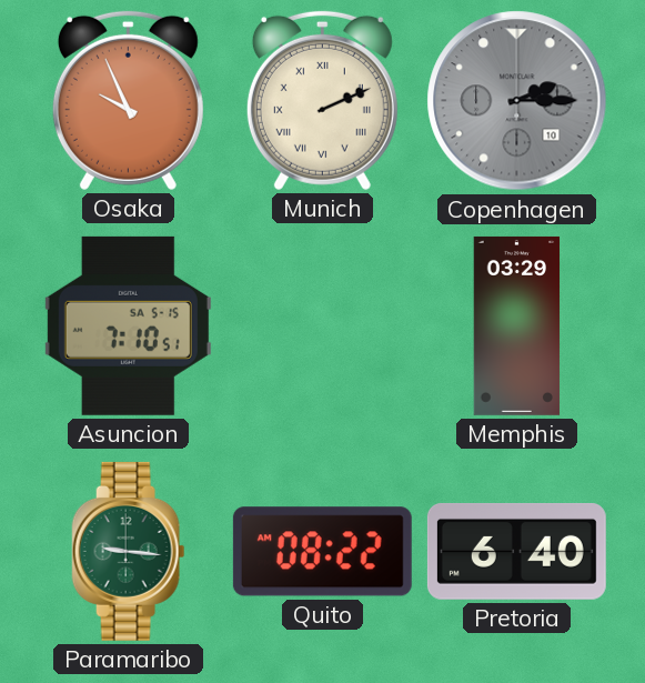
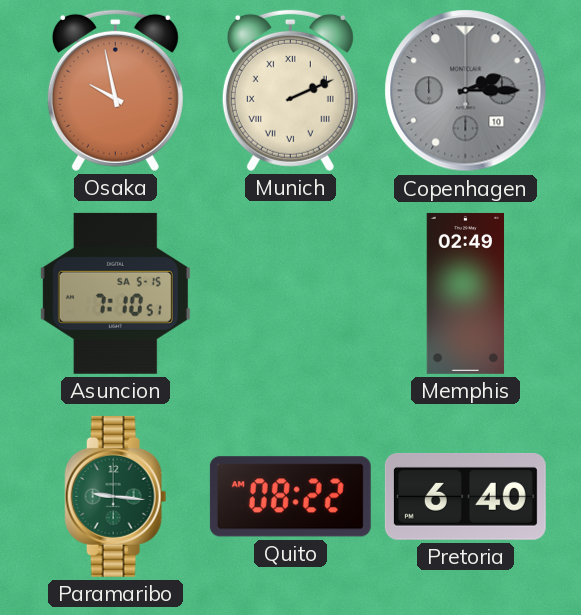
Osaka: 9:56 -> 9:58
Memphis: 03:29 -> 02:49
